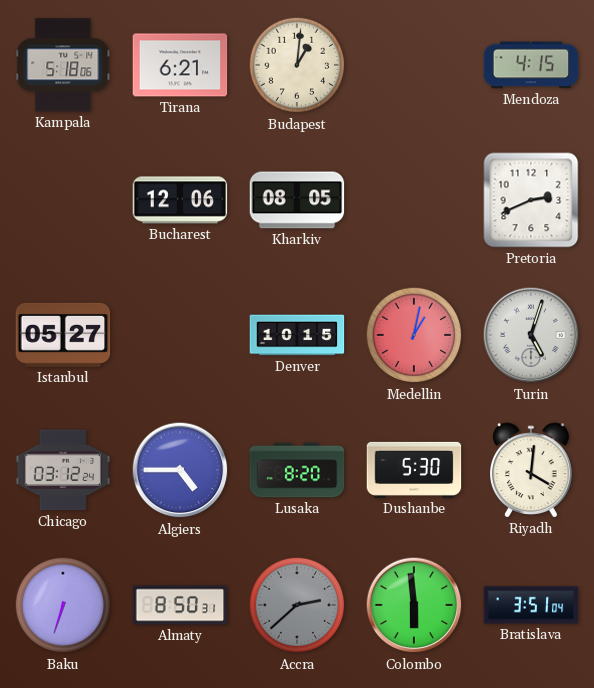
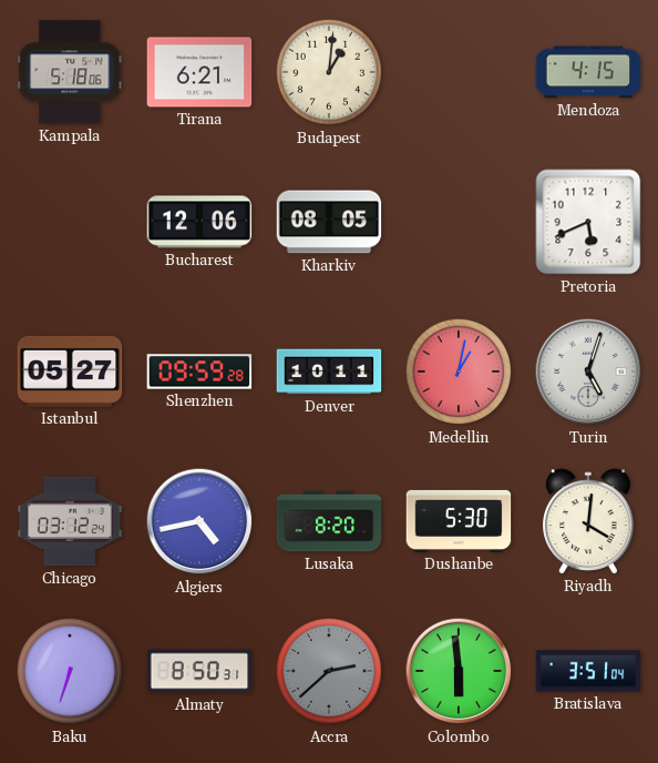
Pretoria: 2:41 -> 5:41
Shenzhen: none -> 09:59
Denver: 10:15 -> 10:11
Algiers: 4:45 -> 4:43
